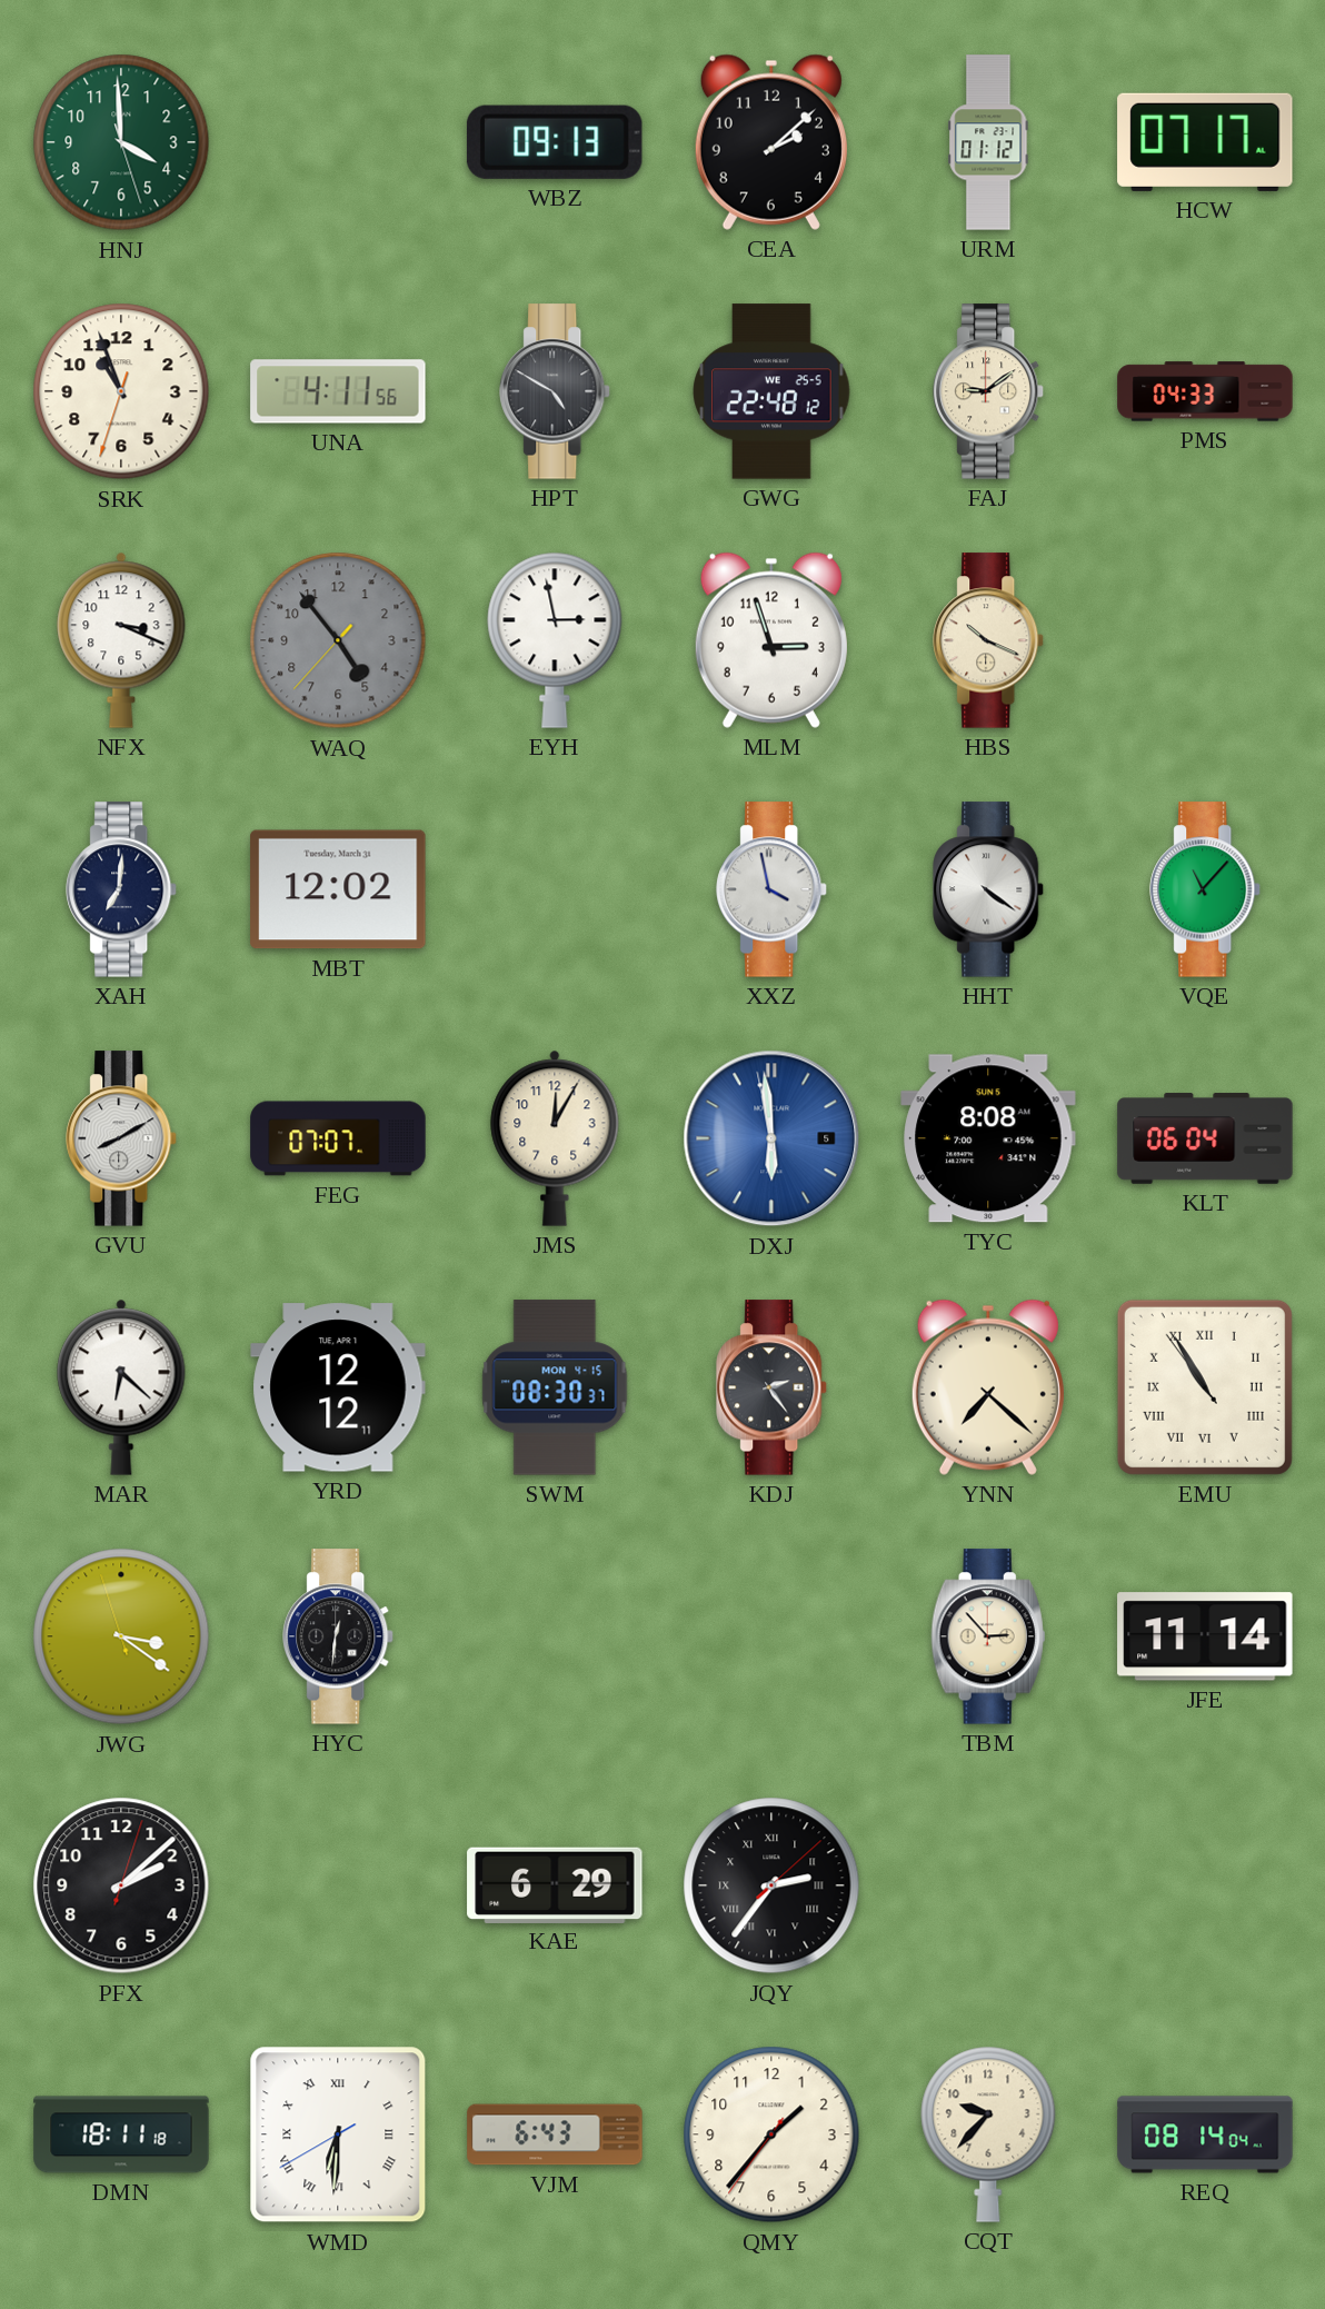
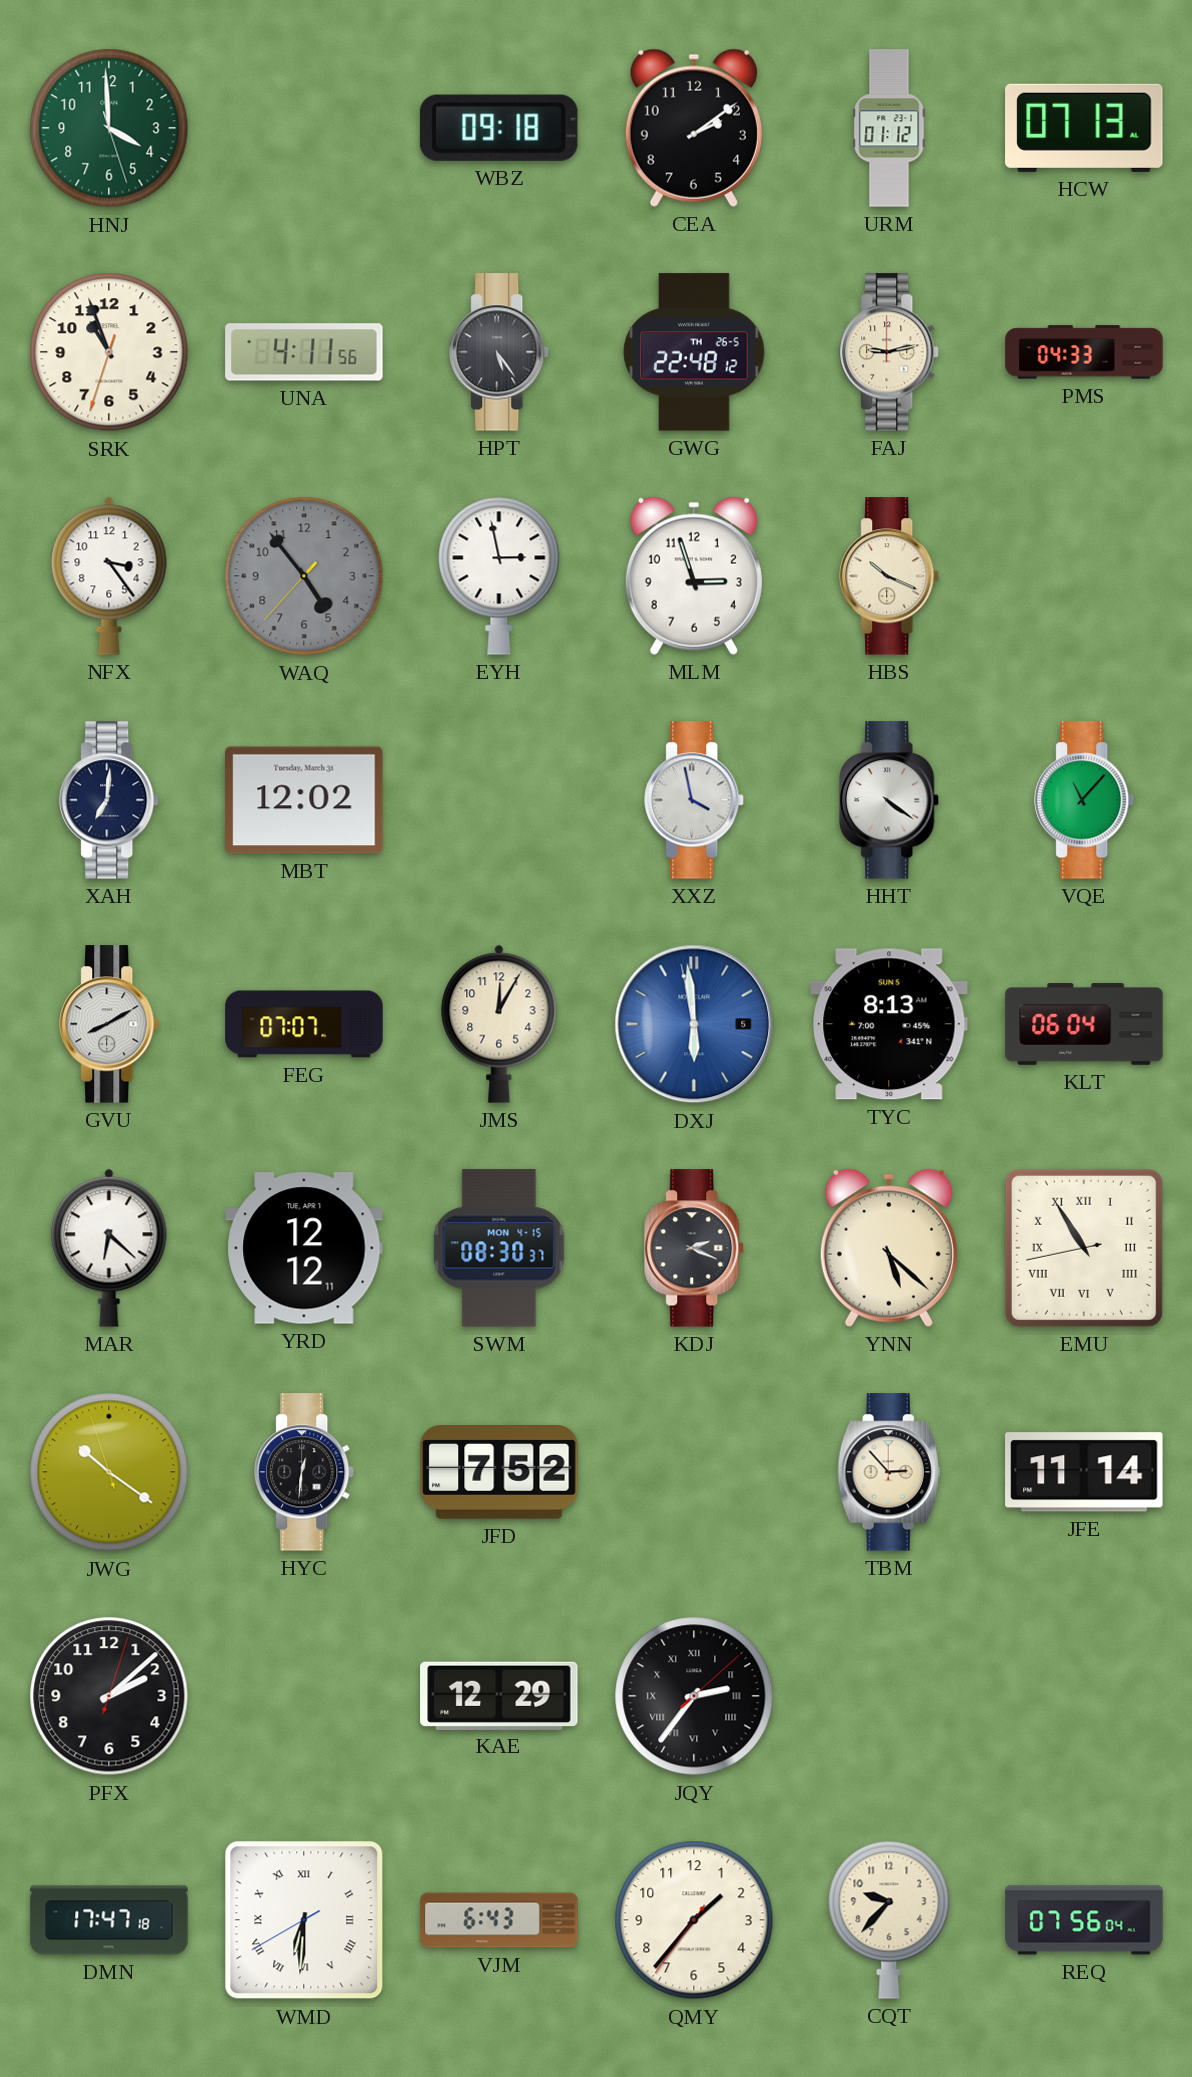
WBZ: 09:13 -> 09:18
CEA: 2:08 -> 2:09
HCW: 07:17 -> 07:13
HPT: 4:50 -> 5:24
GWG date: WE 25-5 -> TH 26-5
FAJ: 9:09 -> 9:13
NFX: 3:19 -> 3:24
TYC: 8:08 -> 8:13
KDJ: 2:24 -> 2:19
YNN: 7:22 -> 5:22
EMU: 10:54:54 -> 10:54:43
JWG: 3:20 -> 10:20
JFD: none -> 7:52
KAE: 6:29 -> 12:29
DMN: 18:11 -> 17:47
REQ: 08:14 -> 07:56
